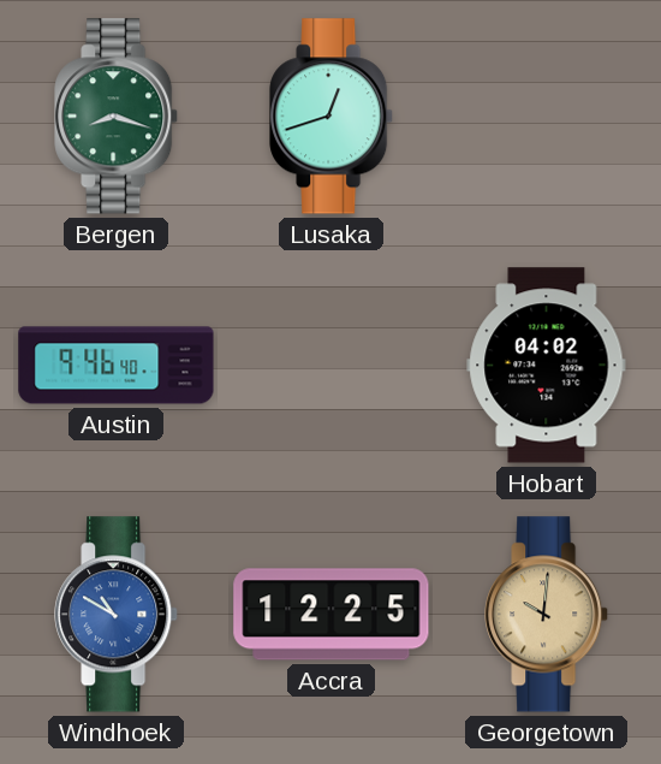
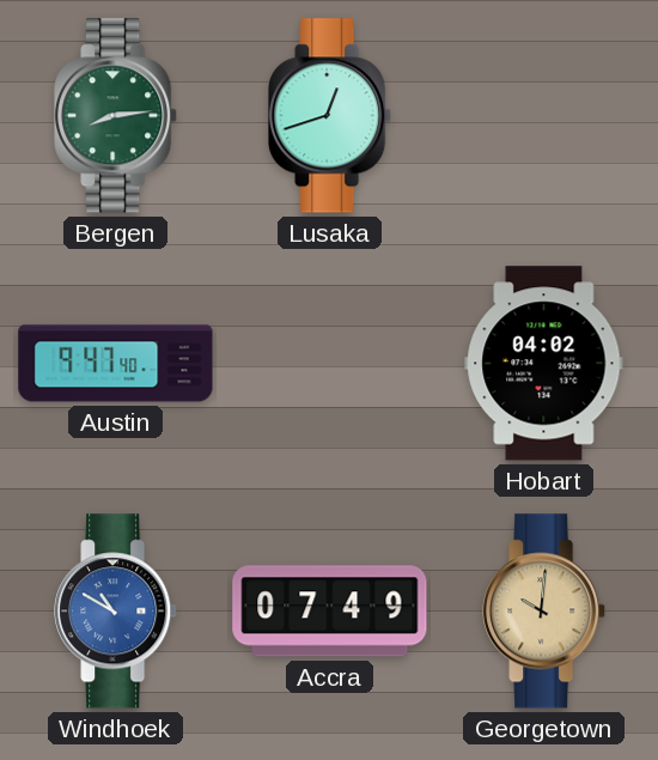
Bergen: 8:18 -> 8:14
Austin: 9:46 -> 9:47
Accra: 12:25 -> 07:49
